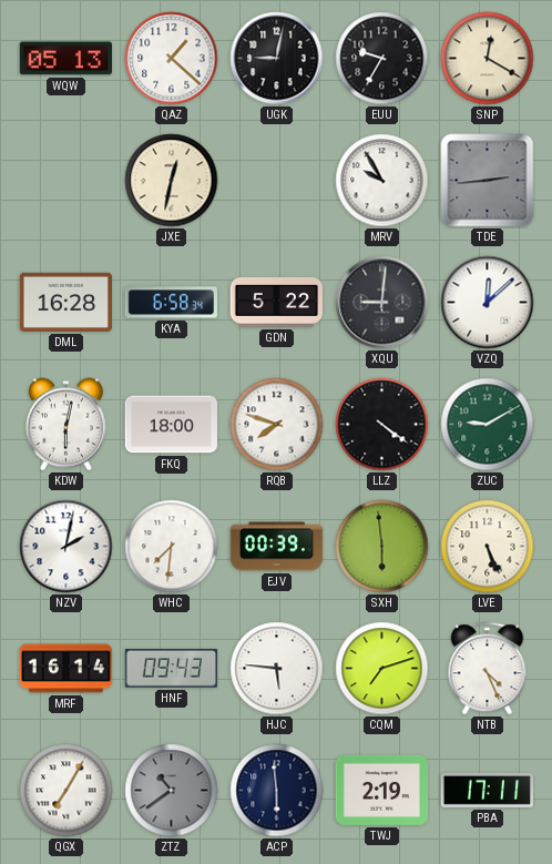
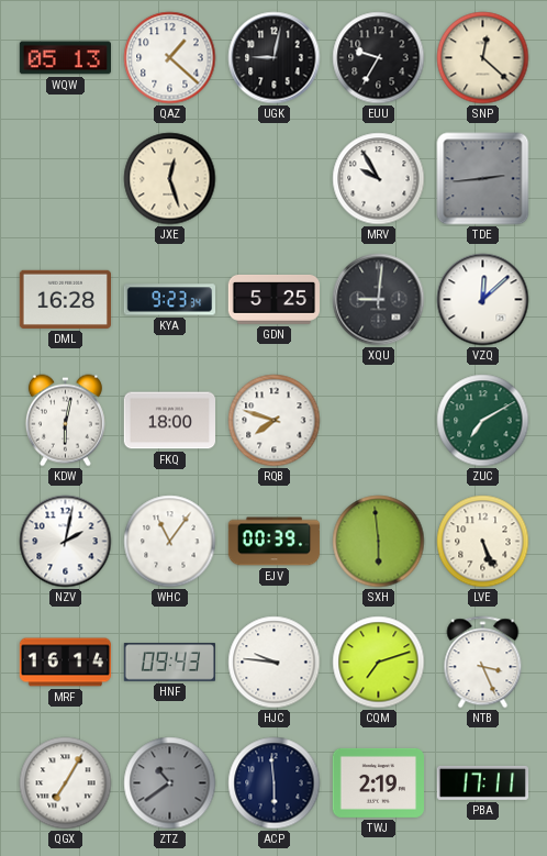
SNP: 12:20 -> 12:22
JXE: 12:32 -> 12:27
KYA: 6:58 -> 9:23
GDN: 5:22 -> 5:25
LLZ: 4:21 -> none
ZUC: 9:10 -> 7:10
WHC: 7:31 -> 11:06
HJC: 5:46 -> 9:46
NTB: 4:26 -> 3:26
